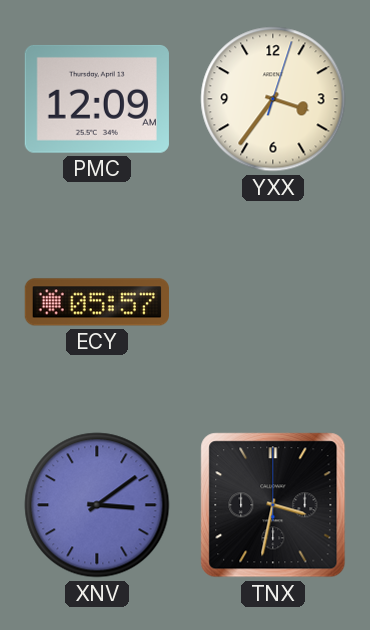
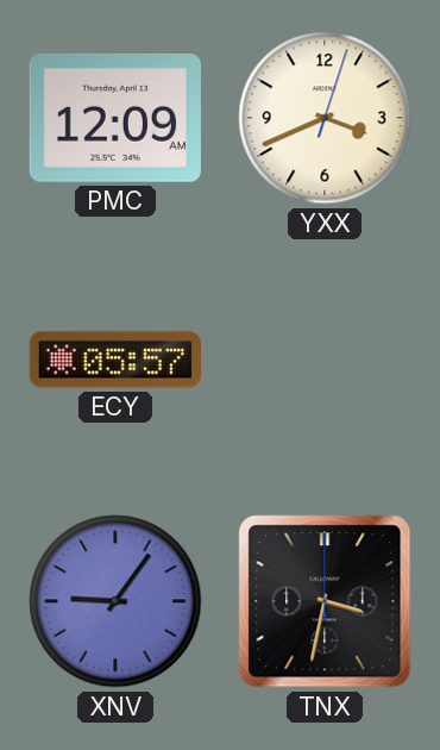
YXX: 3:36 -> 3:41
XNV: 3:09 -> 9:06
